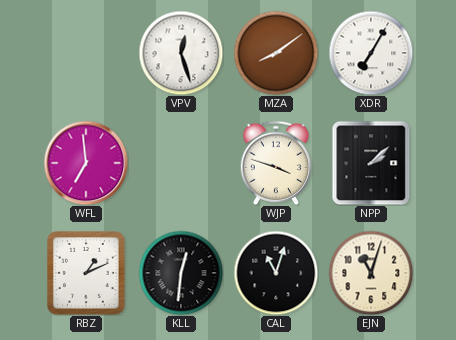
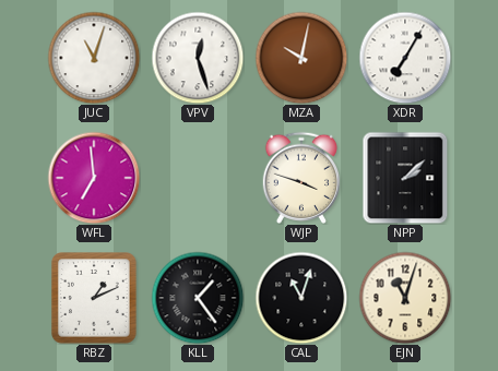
JUC: none -> 11:03
MZA: 8:09 -> 10:02
KLL: 12:31 -> 1:24
